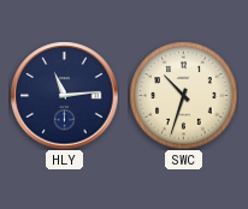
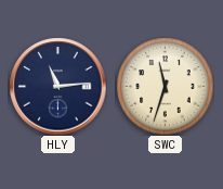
SWC: 10:33 -> 11:33
